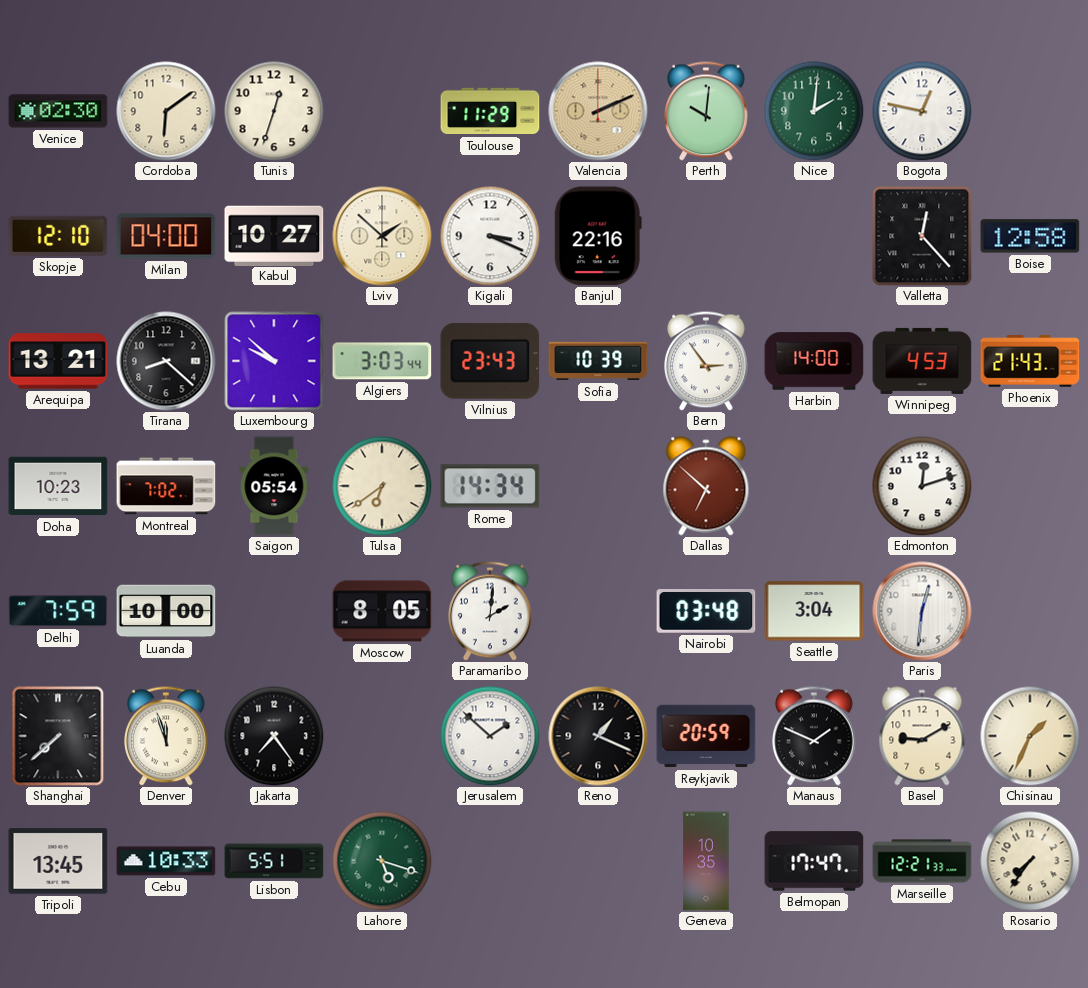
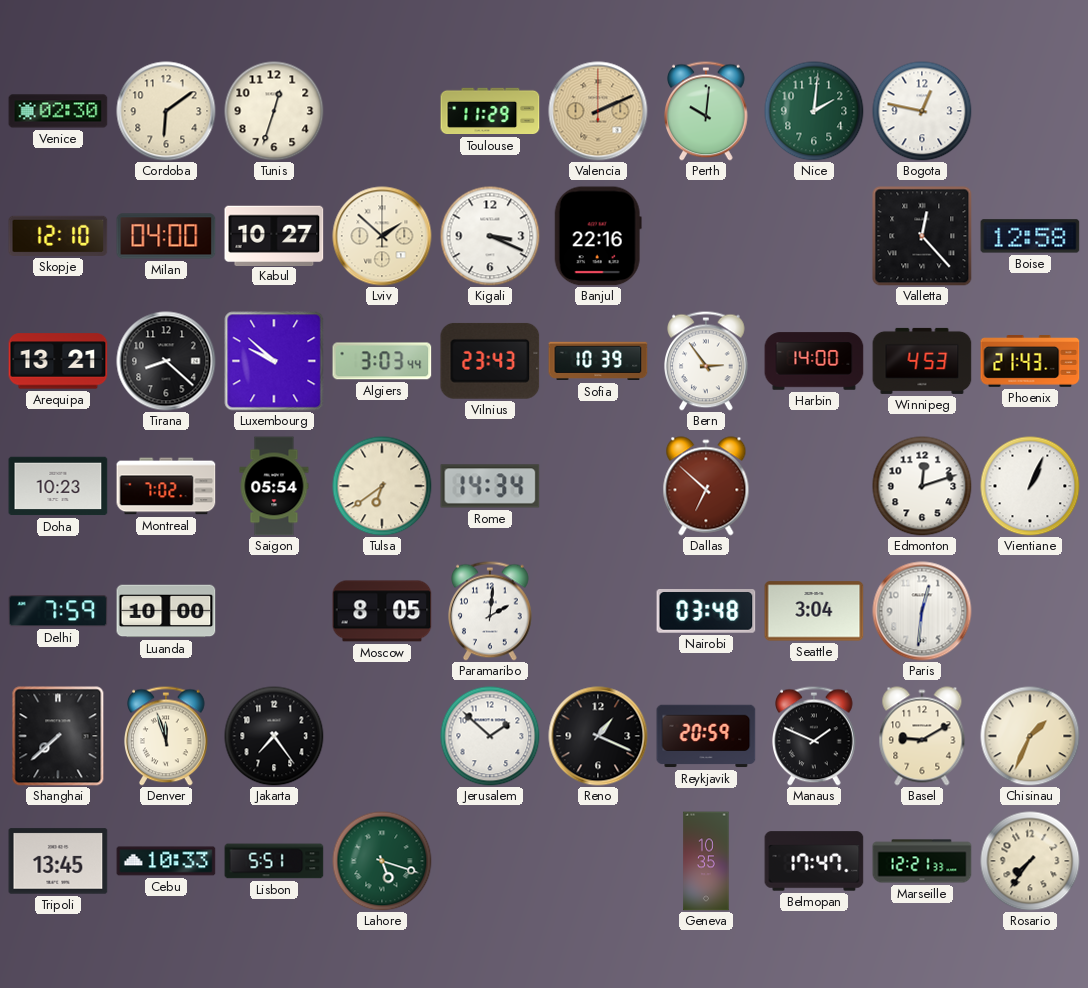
Vientiane: none -> 1:04
